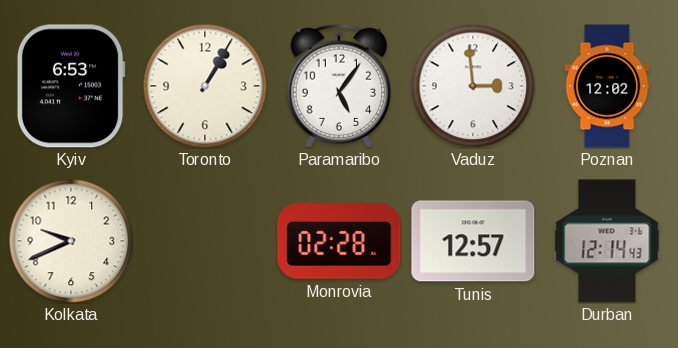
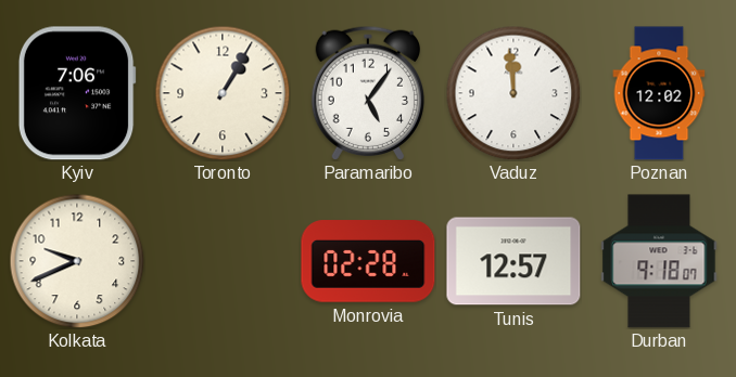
Kyiv: 6:53 -> 7:06
Vaduz: 2:59 -> 11:59
Durban: 12:14 -> 9:18
